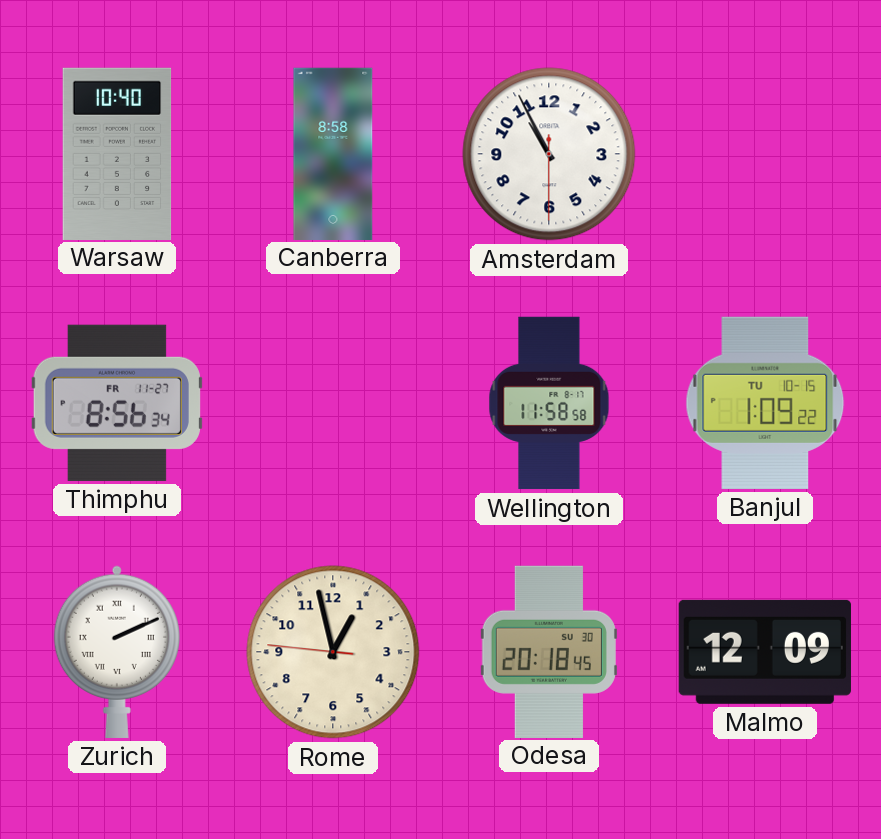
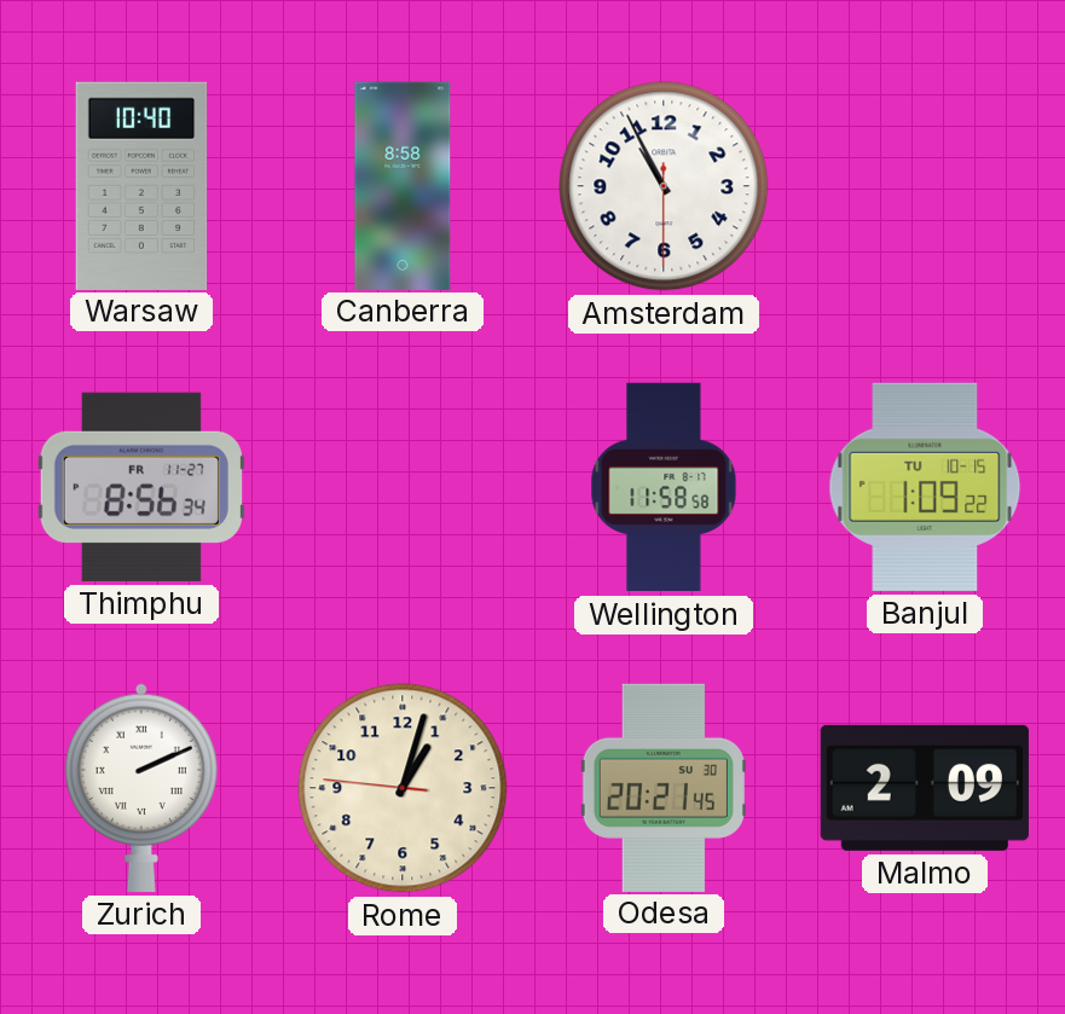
Rome: 12:57 -> 1:02
Odesa: 20:18 -> 20:21
Malmo: 12:09 -> 2:09
